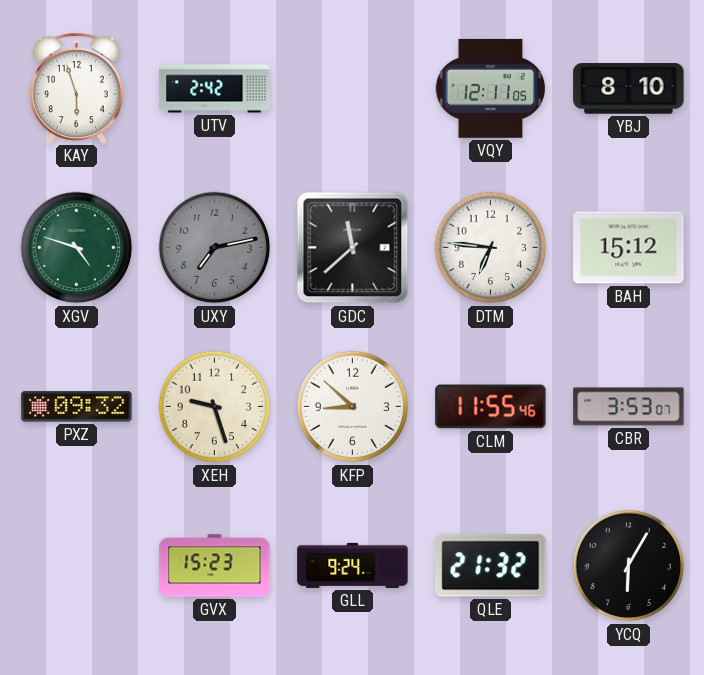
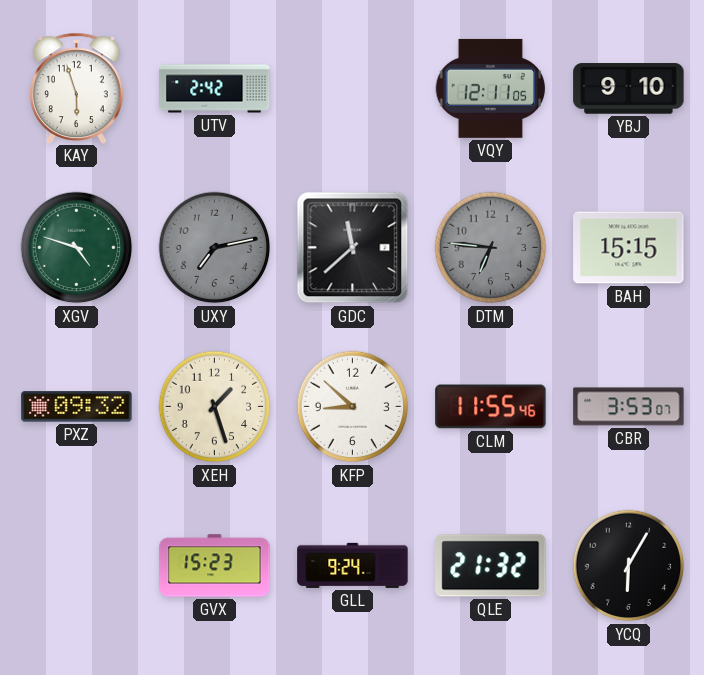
YBJ: 8:10 -> 9:10
DTM dial: white -> grey
BAH: 15:12 -> 15:15
XEH: 9:27 -> 1:27
